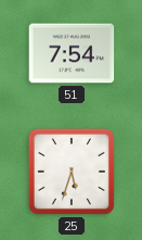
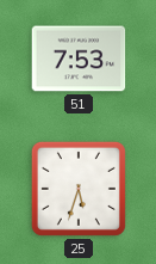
51: 7:54 -> 7:53
